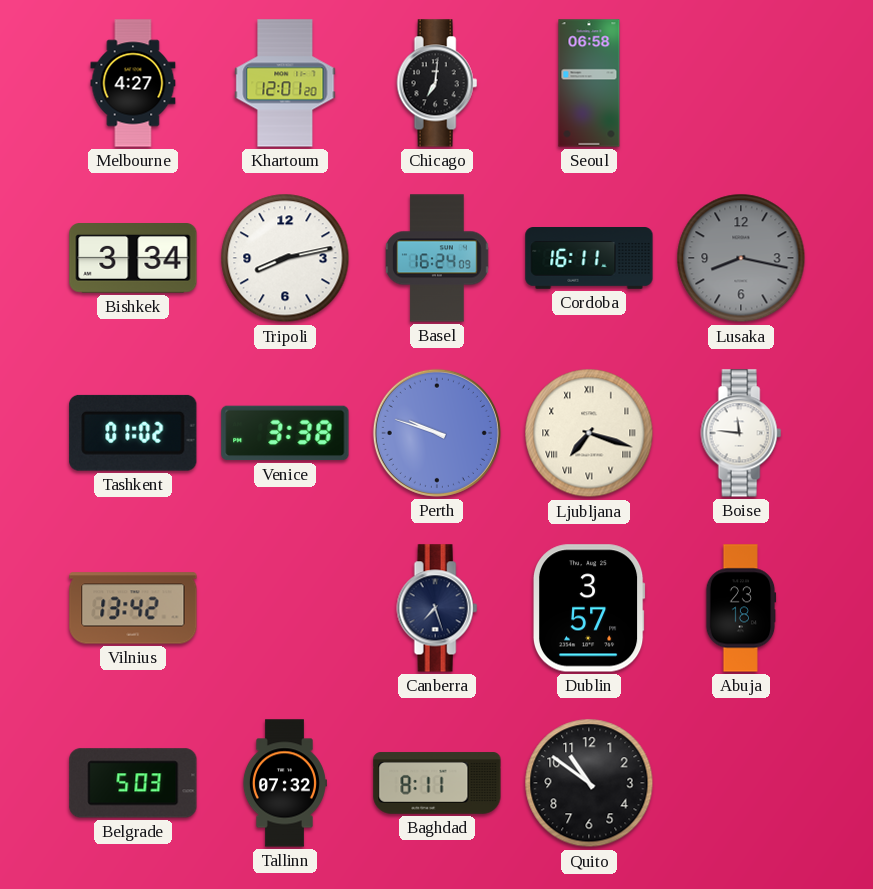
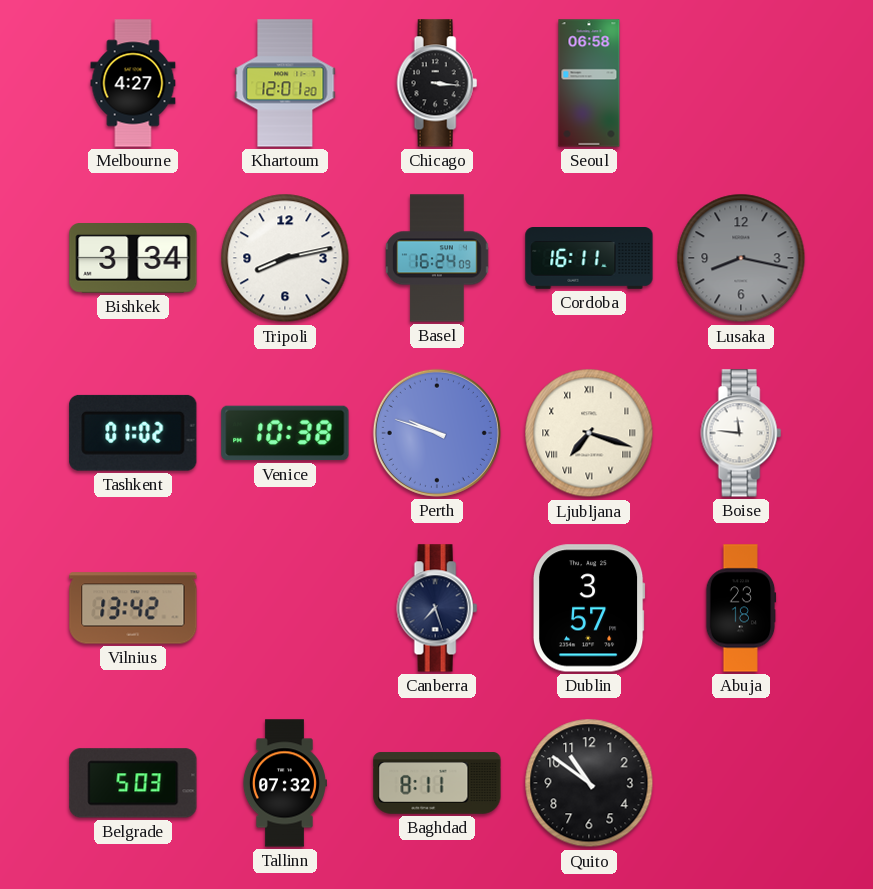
Chicago: 7:01 -> 3:16
Venice: 3:38 -> 10:38
